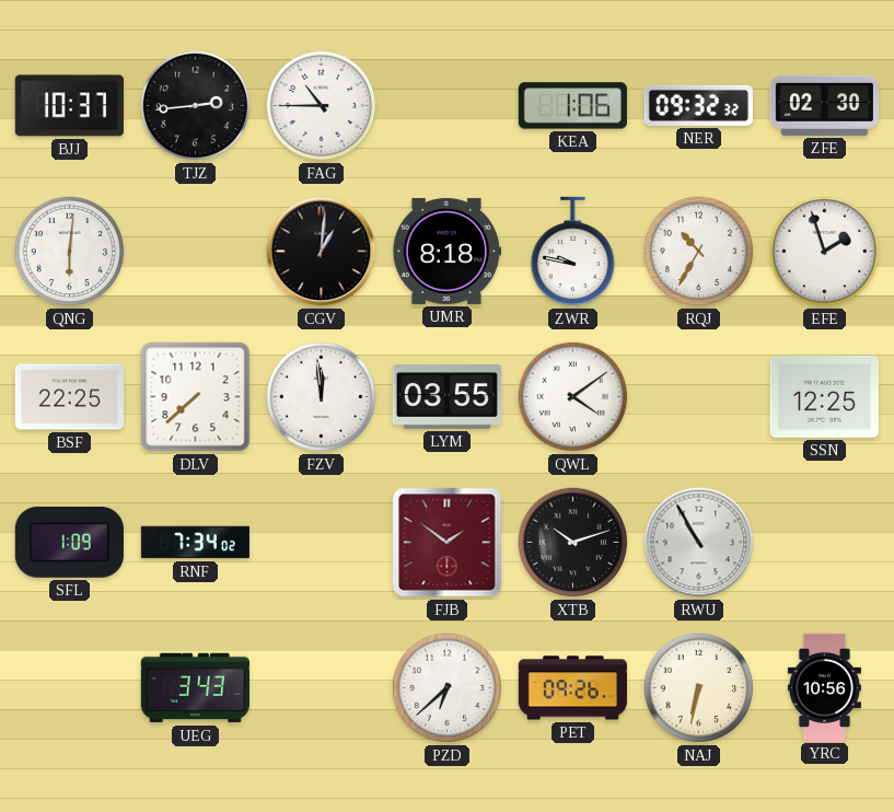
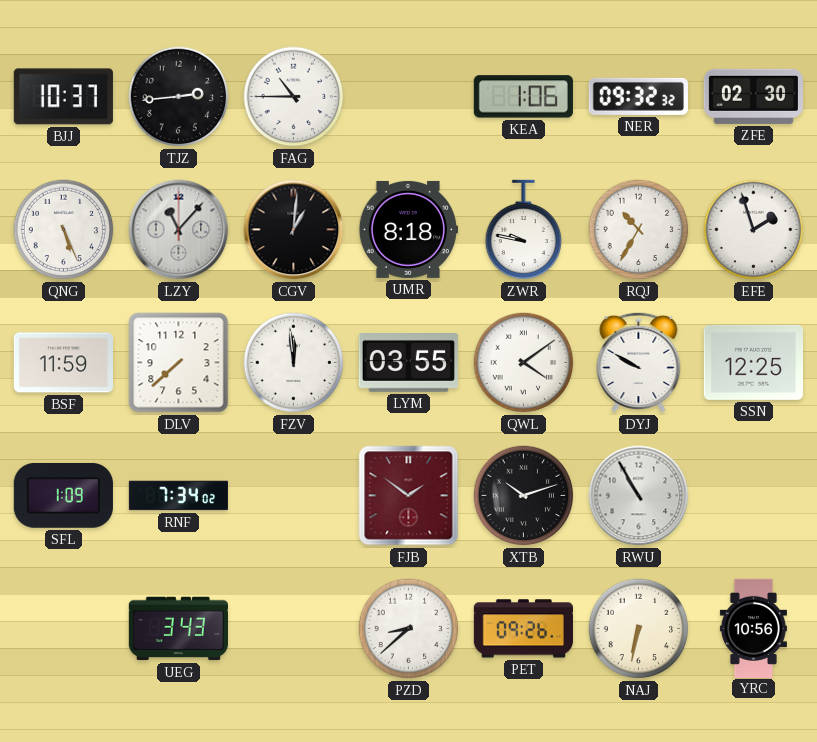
QNG: 6:01 -> 5:26
LZY: none -> 11:07
BSF: 22:25 -> 11:59
DYJ: none -> 9:50
PZD: 6:38 -> 8:38
